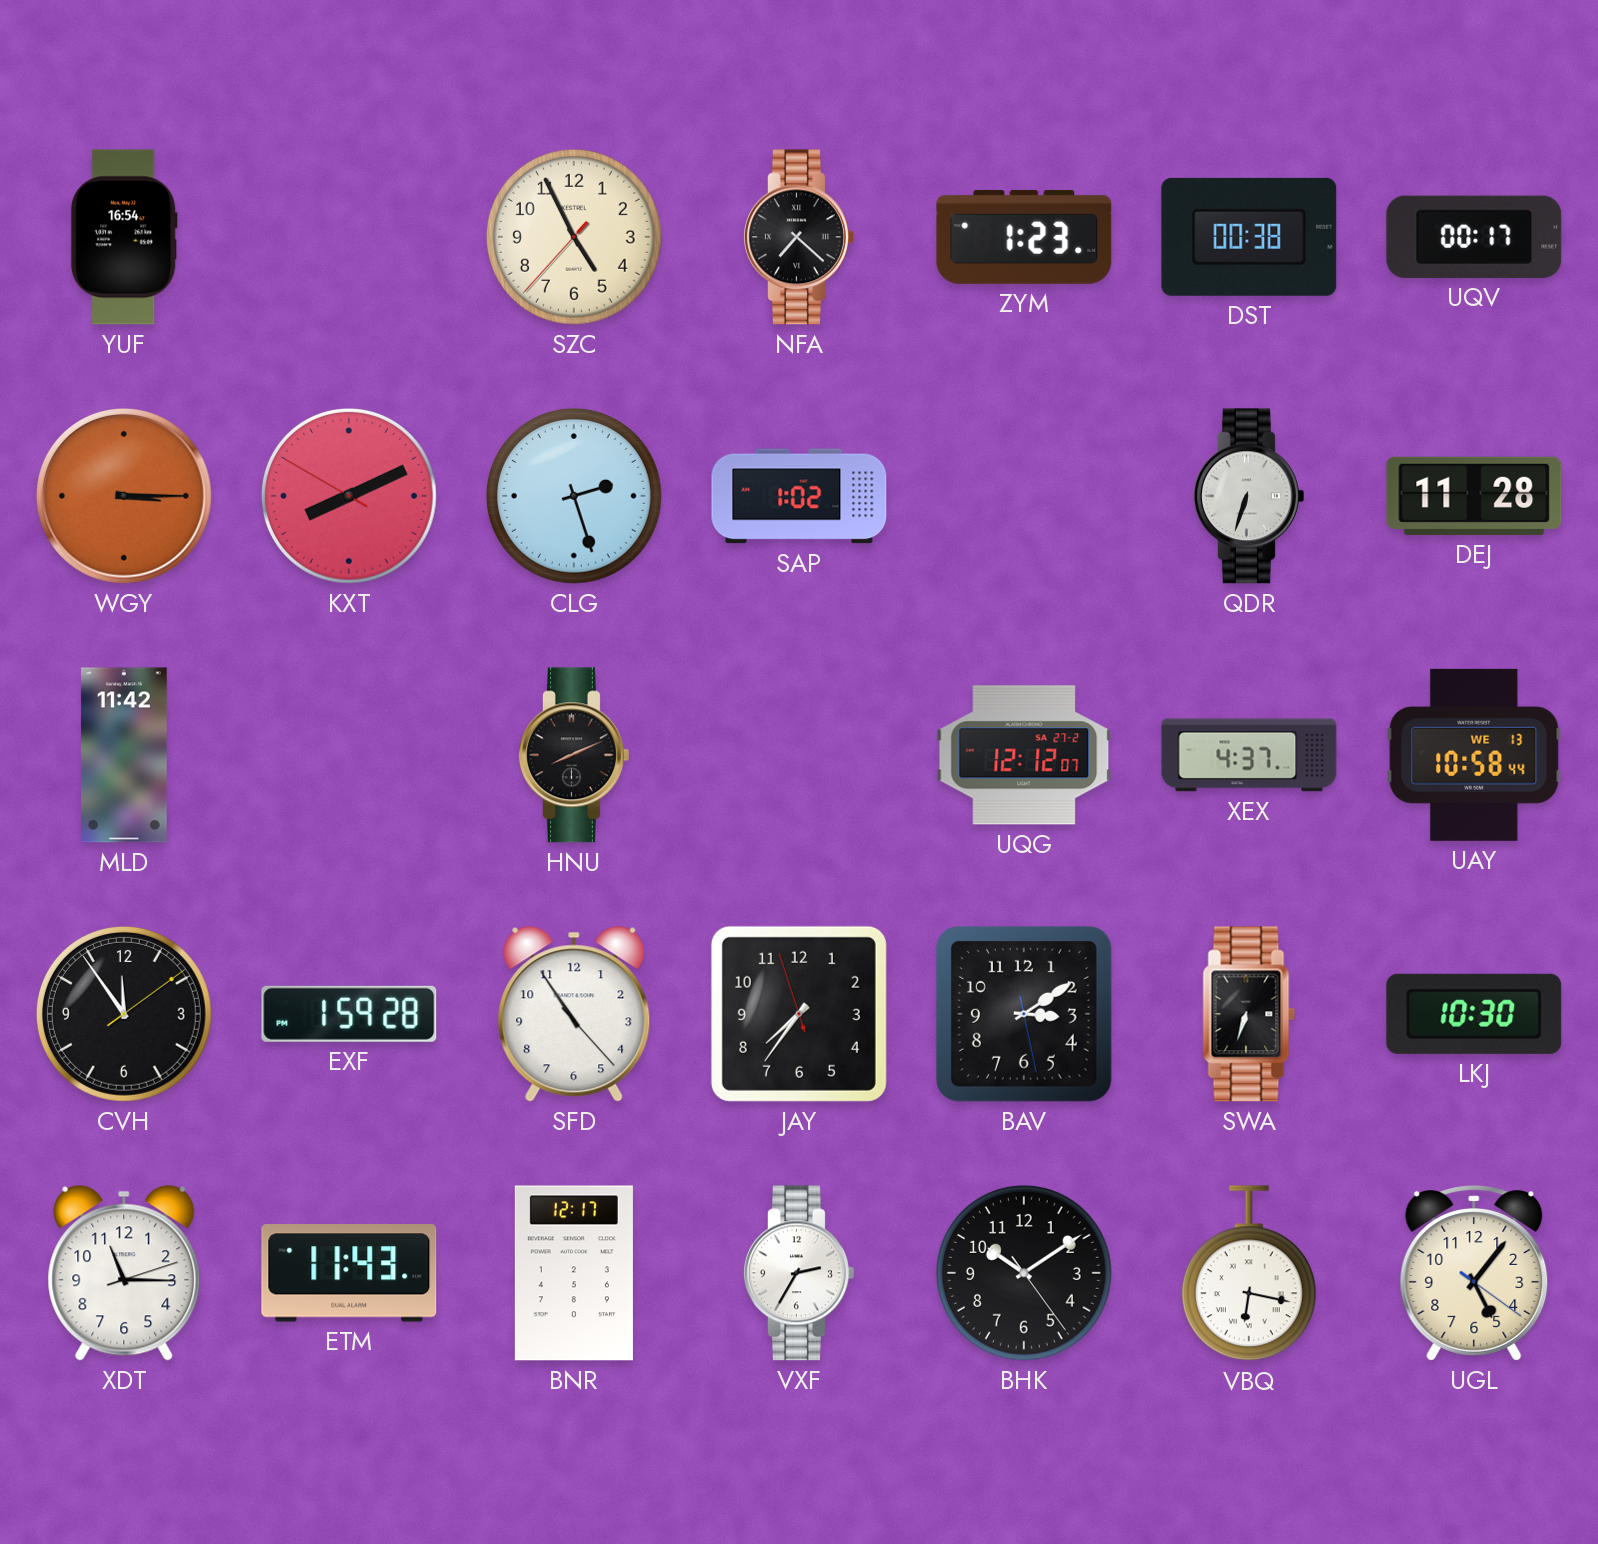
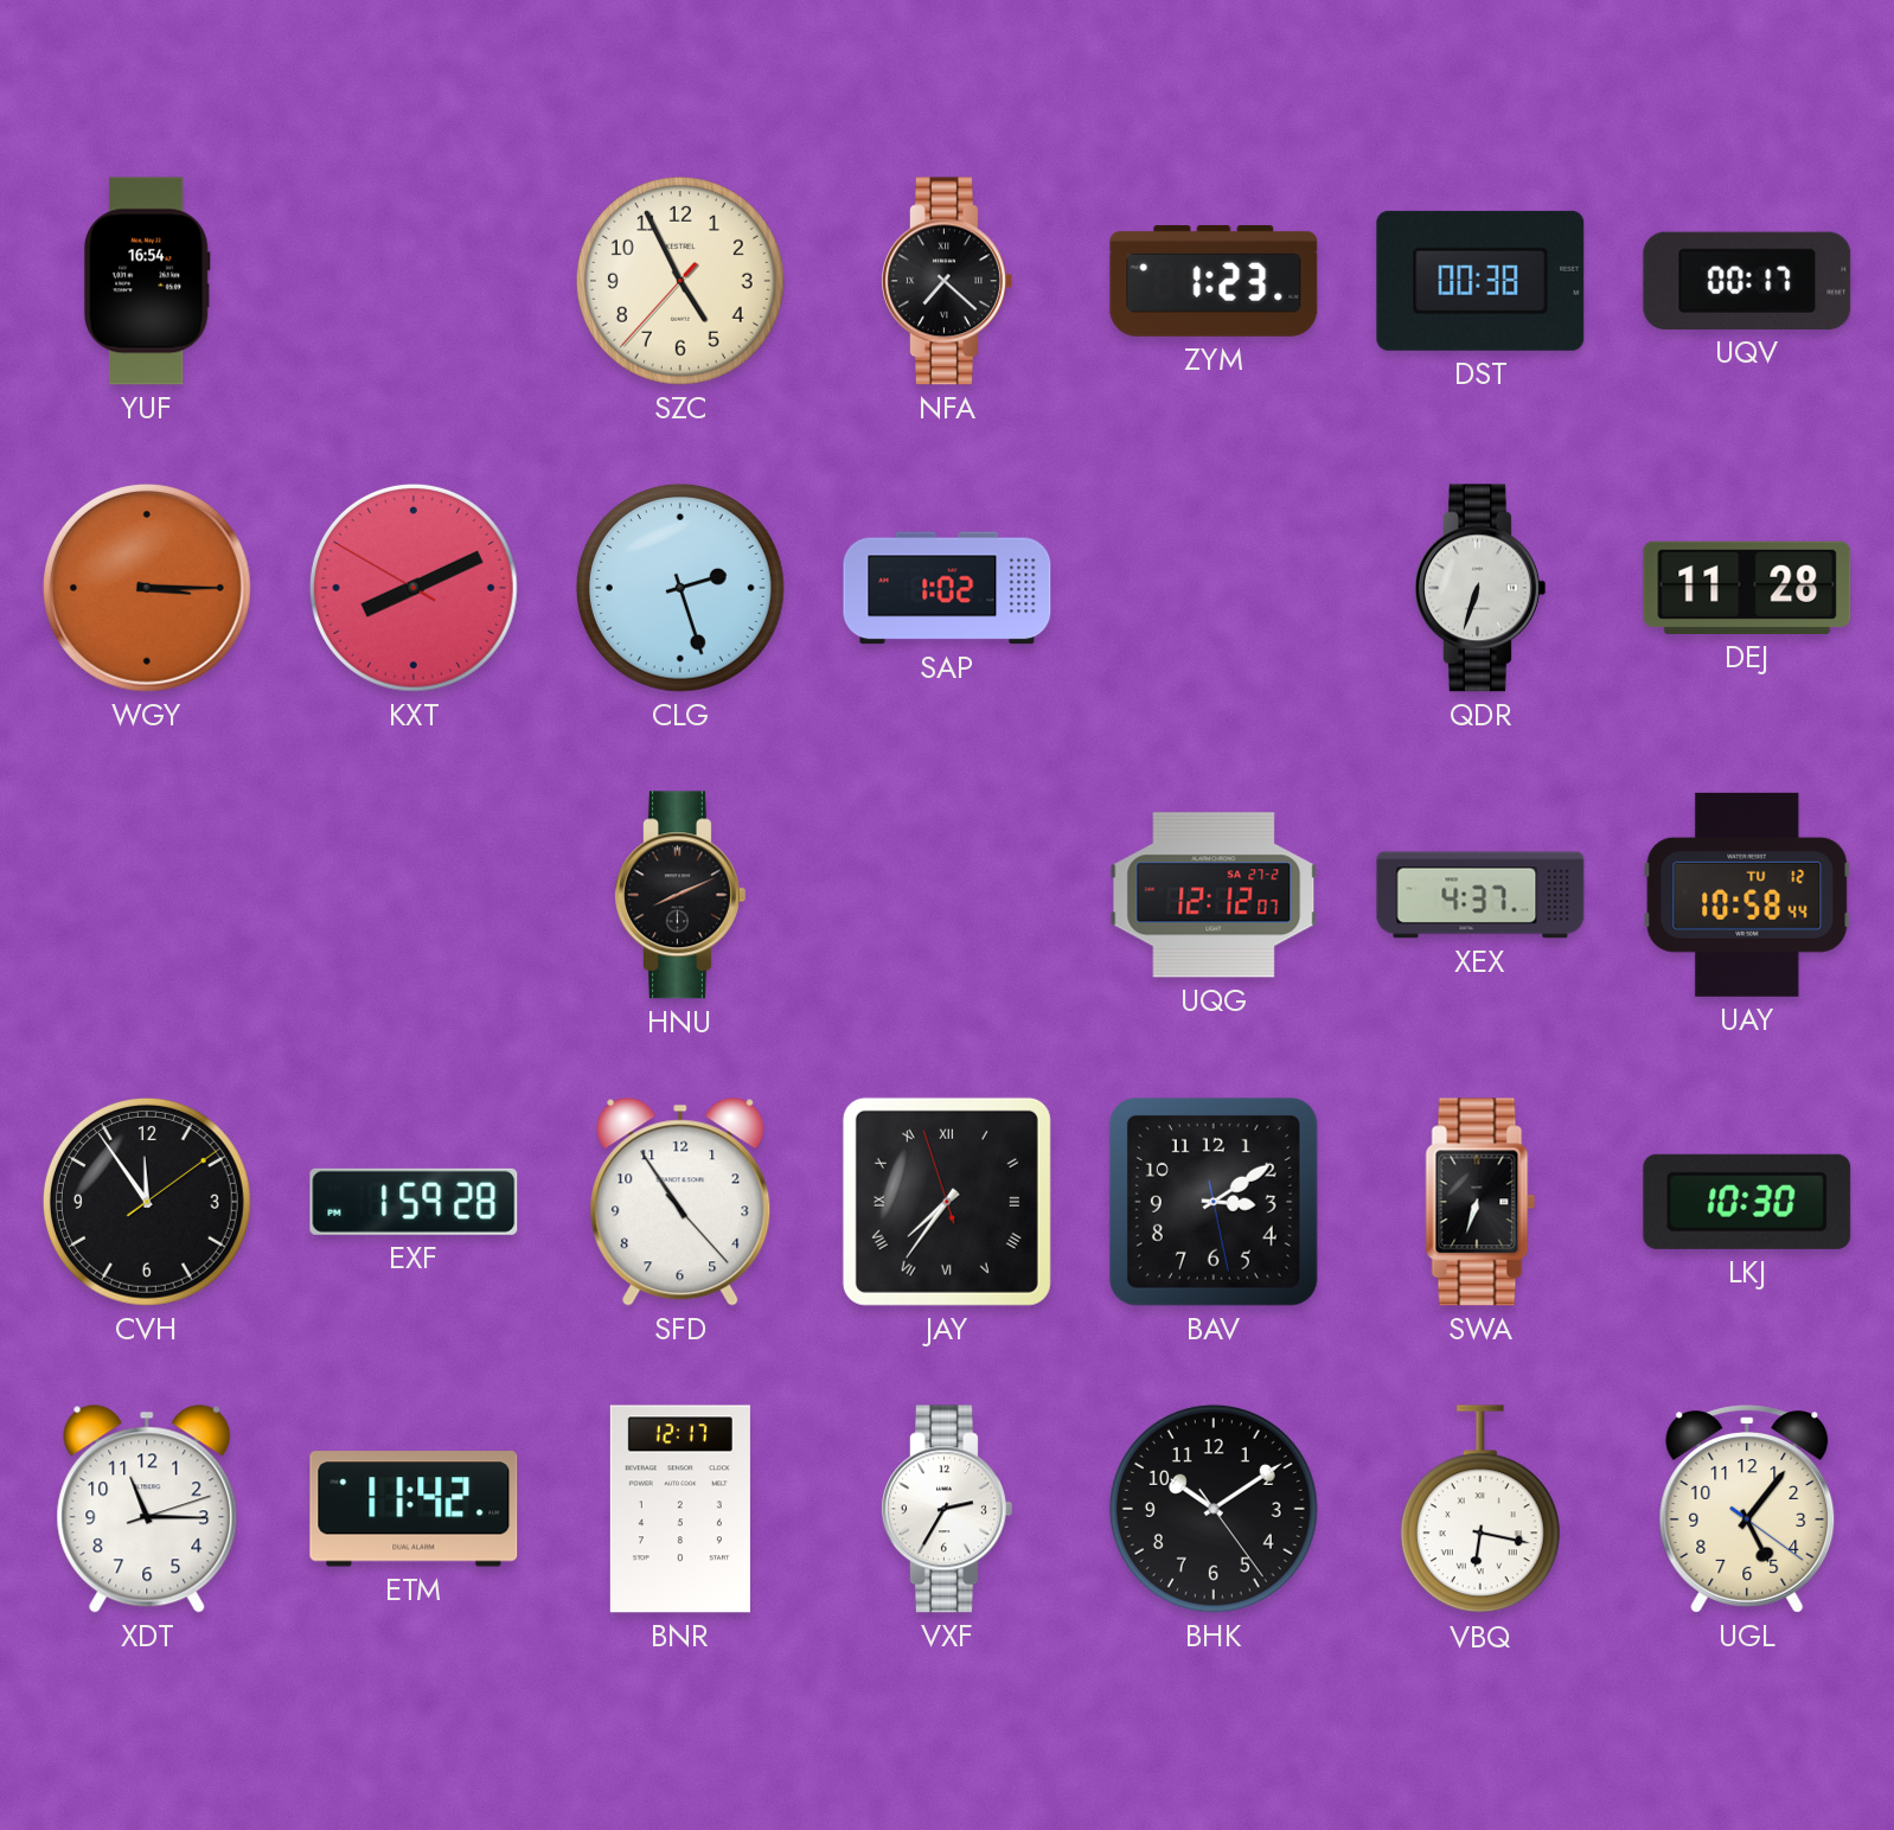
MLD: 11:42 -> none
UAY date: WE 13 -> TU 12
JAY numerals: Arabic -> Roman
ETM: 11:43 -> 11:42
